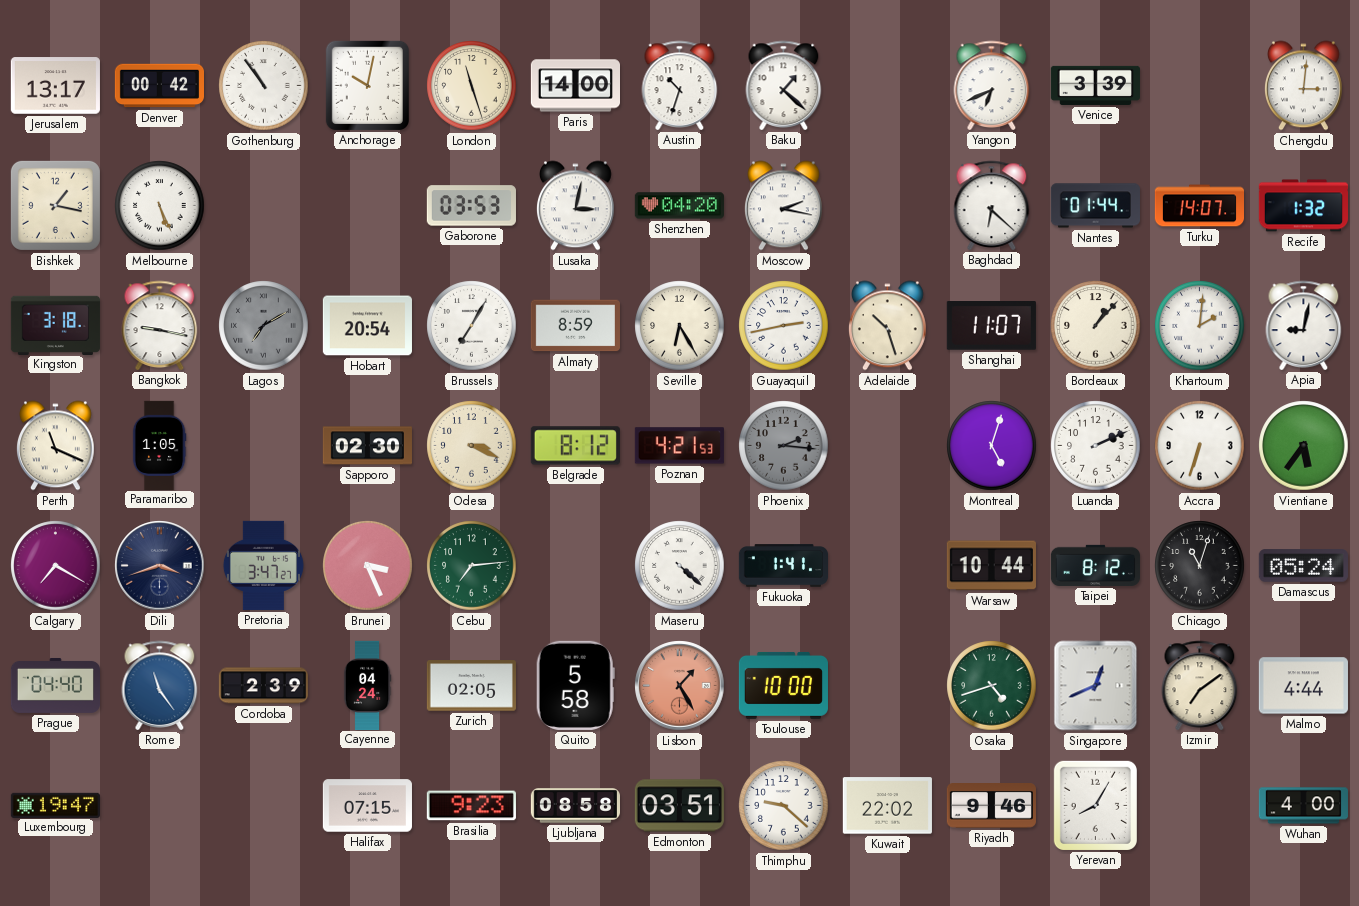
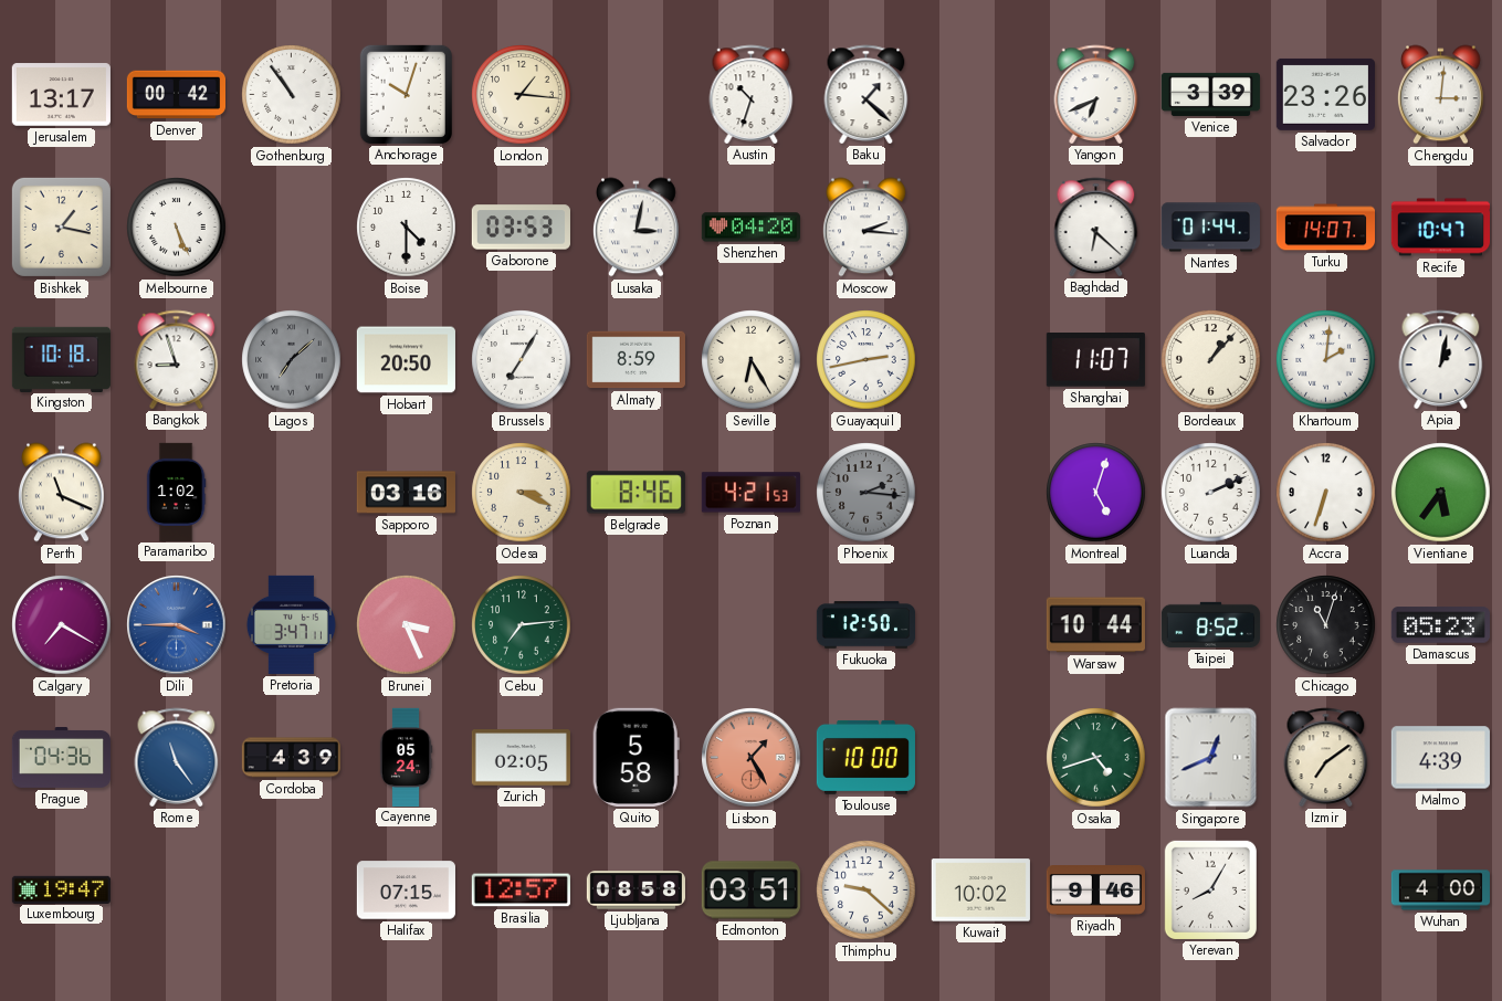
Anchorage: 10:02 -> 10:03
London: 11:27 -> 1:16
Paris: 14:00 -> none
Salvador: none -> 23:26
Boise: none -> 4:30
Moscow: 2:17 -> 2:16
Recife: 1:32 -> 10:47
Kingston: 3:18 -> 10:18
Bangkok: 9:17 -> 8:57
Lagos: 7:10 -> 7:08
Hobart: 20:54 -> 20:50
Adelaide: 10:27 -> none
Apia: 9:02 -> 1:02
Paramaribo: 1:05 -> 1:02
Sapporo: 02:30 -> 03:16
Belgrade: 8:12 -> 8:46
Dili: 3:42 -> 3:45
Dili dial: navy -> blue
Pretoria: 3:47:27 -> 3:47:11
Maseru: 4:22 -> none
Fukuoka: 1:41 -> 12:50
Taipei: 8:12 -> 8:52
Damascus: 05:24 -> 05:23
Prague: 04:40 -> 04:36
Cordoba: 2:39 -> 4:39
Cayenne: 04:24 -> 05:24
Malmo: 4:44 -> 4:39
Brasilia: 9:23 -> 12:57
Kuwait: 22:02 -> 10:02
